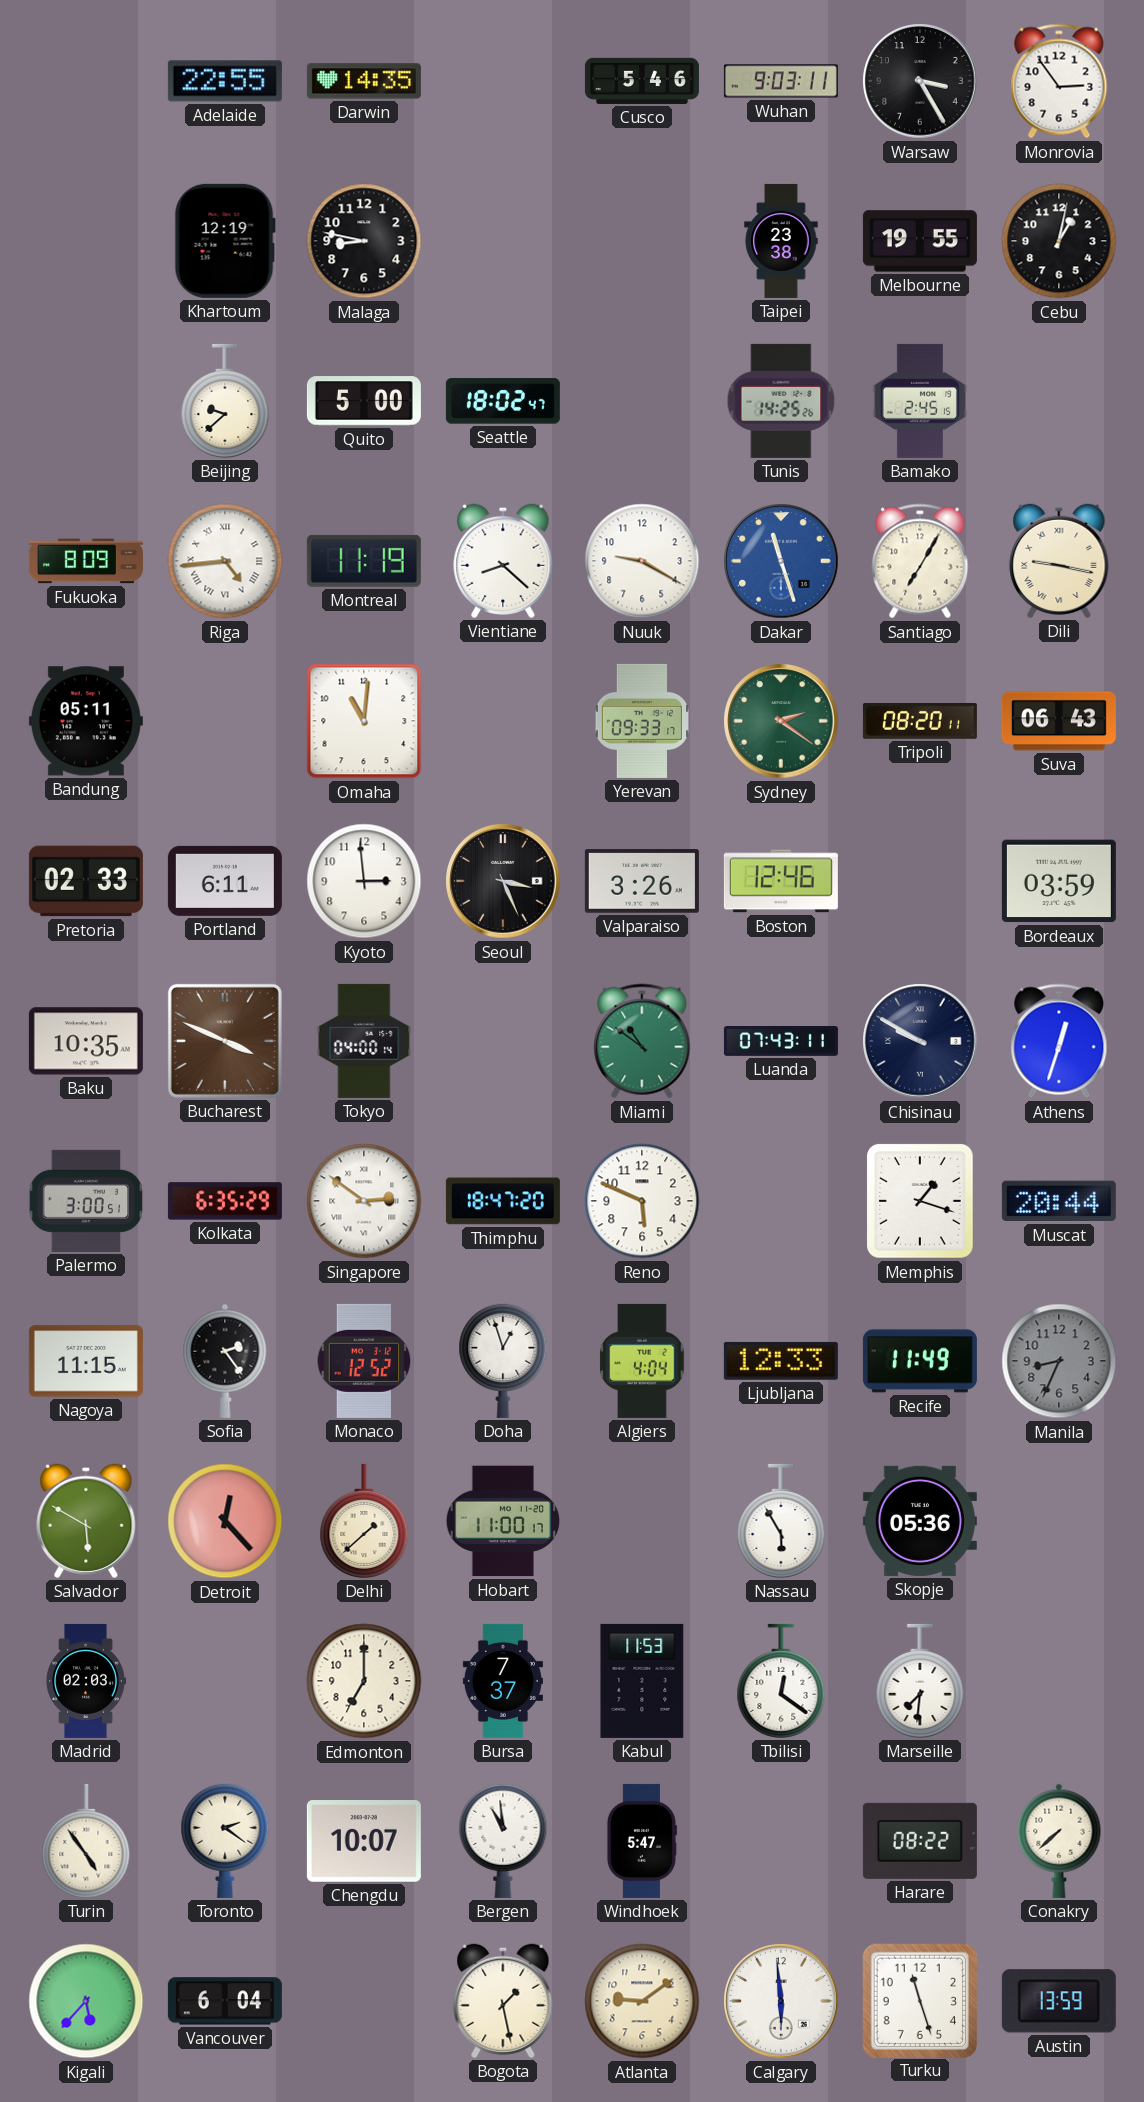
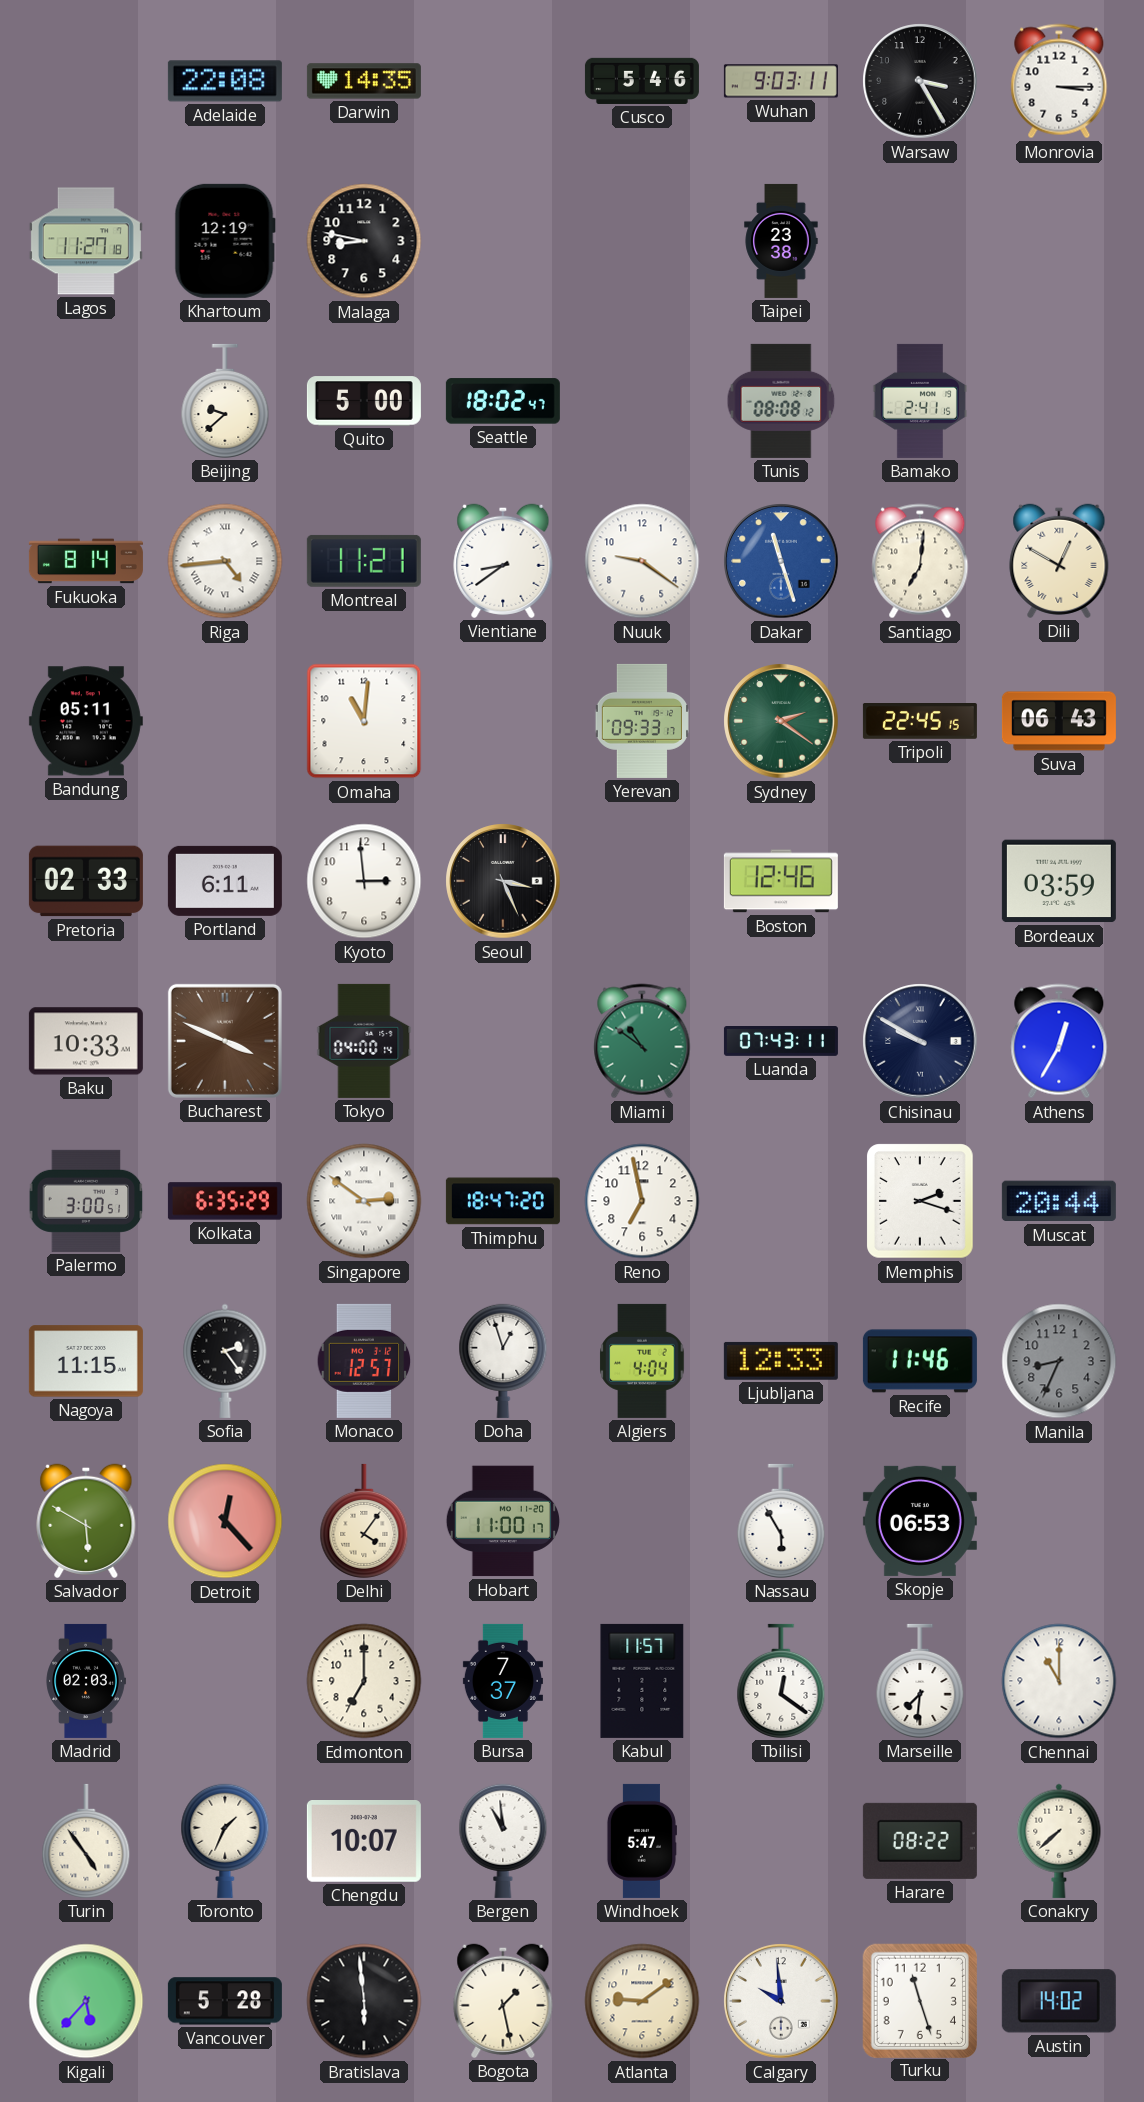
Adelaide: 22:55 -> 22:08
Monrovia: 2:54 -> 3:15
Lagos: none -> 11:27
Melbourne: 19:55 -> none
Cebu: 1:02 -> none
Tunis: 14:25 -> 08:08
Bamako: 2:45 -> 2:41
Fukuoka: 8:09 -> 8:14
Montreal: 11:19 -> 11:21
Vientiane: 8:22 -> 8:39
Nuuk: 9:20 -> 9:21
Santiago: 7:05 -> 7:01
Dili: 9:17 -> 12:50
Tripoli: 08:20 -> 22:45
Valparaiso: 3:26 -> none
Baku: 10:35 -> 10:33
Athens: 12:33 -> 12:35
Reno: 5:49 -> 6:58
Memphis: 1:18 -> 2:18
Monaco: 12:52 -> 12:57
Recife: 11:49 -> 11:46
Delhi: 1:38 -> 4:06
Skopje: 05:36 -> 06:53
Kabul: 11:53 -> 11:57
Chennai: none -> 11:00
Toronto: 2:21 -> 1:34
Vancouver: 6:04 -> 5:28
Bratislava: none -> 5:59
Calgary: 5:59 -> 9:59
Austin: 13:59 -> 14:02
